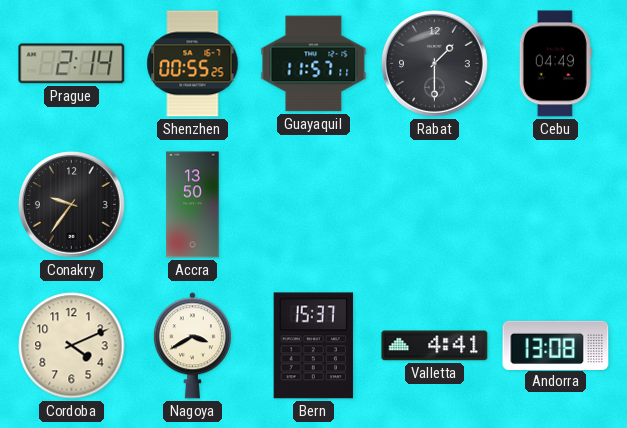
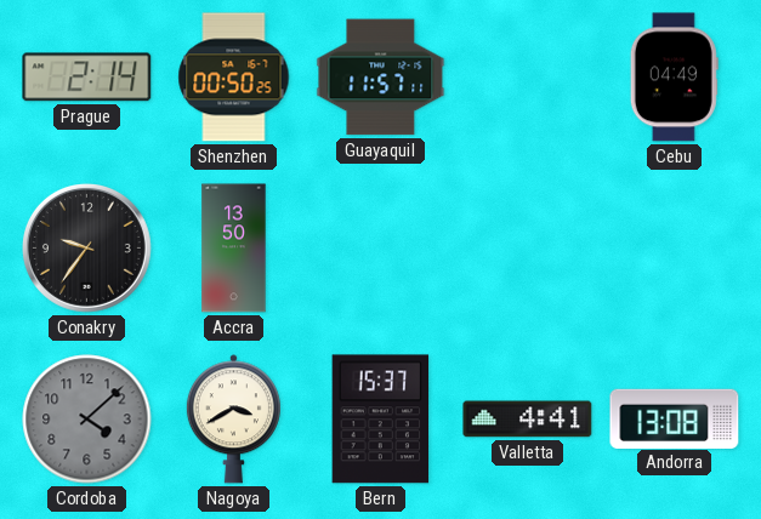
Shenzhen: 00:55 -> 00:50
Rabat: 1:30 -> none
Cordoba: 4:11 -> 4:08
Cordoba dial: cream -> grey
